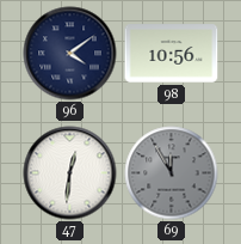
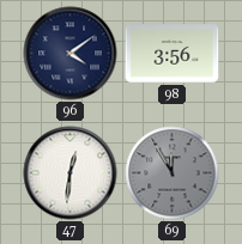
98: 10:56 -> 3:56
